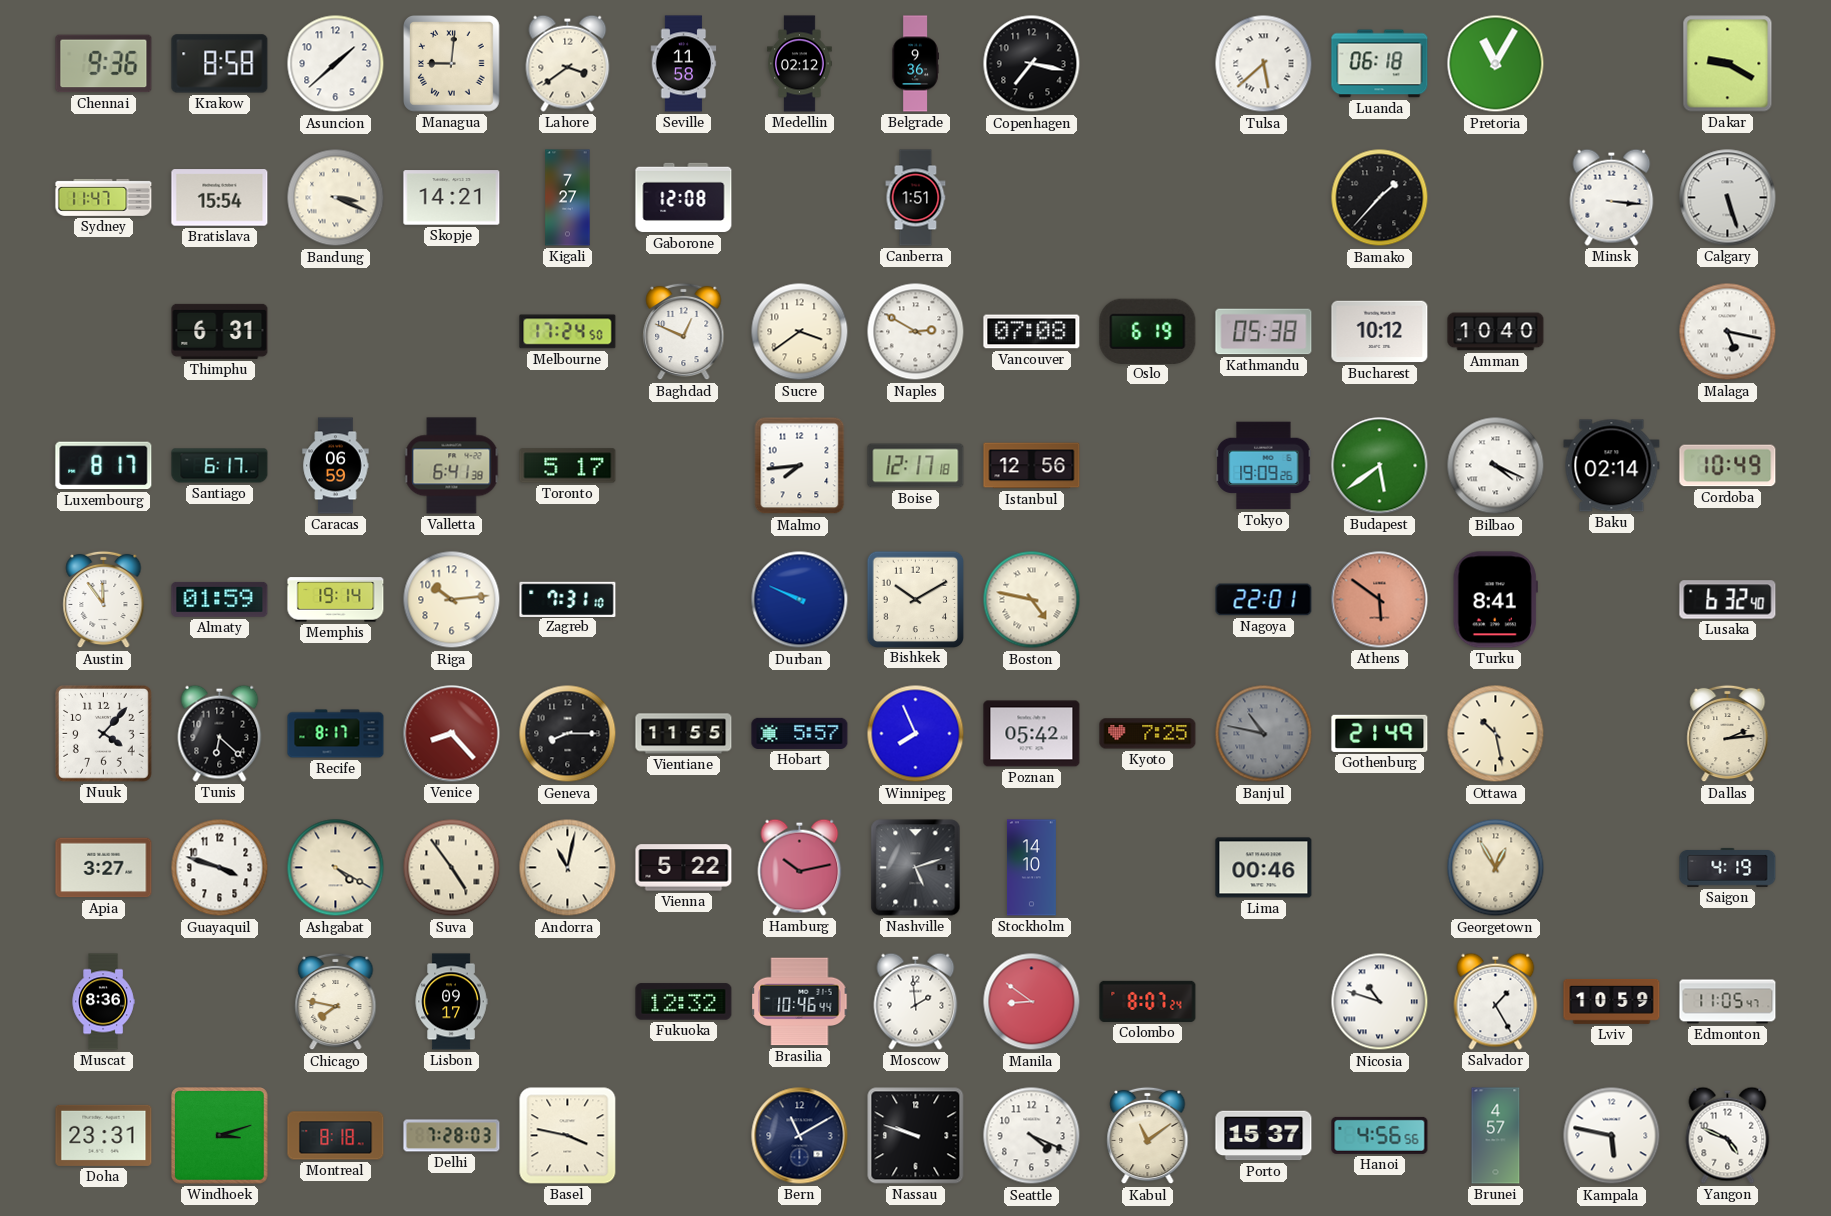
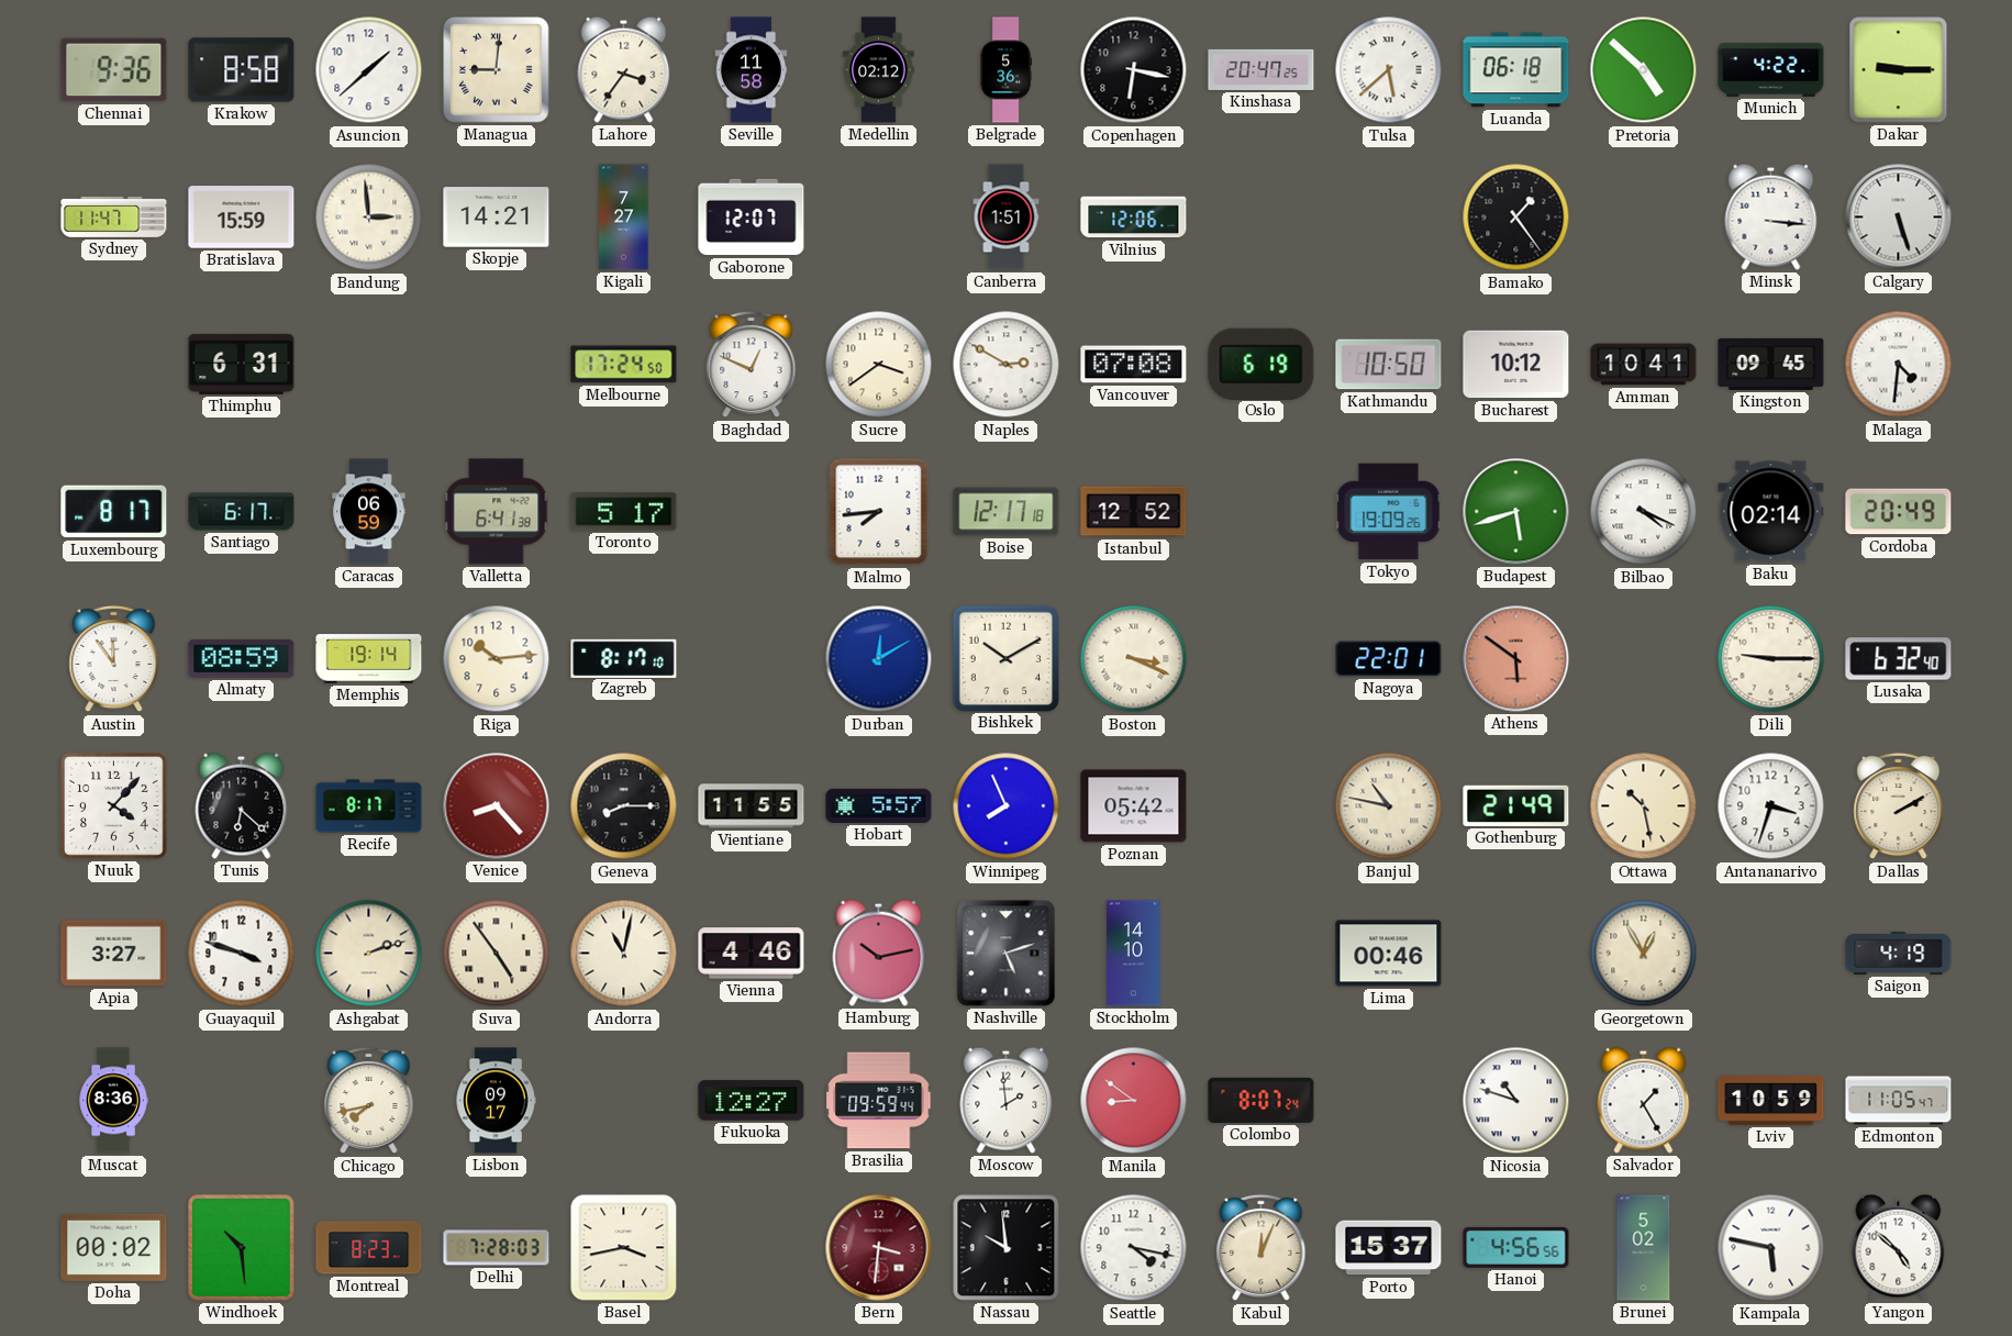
Lahore: 3:39 -> 3:36
Belgrade: 9:36 -> 5:36
Copenhagen: 7:17 -> 6:17
Kinshasa: none -> 20:47
Pretoria: 11:05 -> 4:52
Munich: none -> 4:22
Dakar: 9:20 -> 9:15
Bratislava: 15:54 -> 15:59
Bandung: 3:19 -> 2:59
Gaborone: 12:08 -> 12:07
Vilnius: none -> 12:06
Bamako: 1:37 -> 1:24
Kathmandu: 05:38 -> 10:50
Amman: 10:40 -> 10:41
Kingston: none -> 09:45
Malaga: 5:17 -> 4:31
Istanbul: 12:56 -> 12:52
Budapest: 5:39 -> 5:42
Cordoba: 10:49 -> 20:49
Almaty: 01:59 -> 08:59
Zagreb: 7:31 -> 8:17
Durban: 9:49 -> 12:10
Boston: 4:47 -> 3:19
Turku: 8:41 -> none
Dili: none -> 9:15
Kyoto: 7:25 -> none
Banjul dial: grey -> cream
Antananarivo: none -> 3:33
Dallas: 2:14 -> 2:10
Ashgabat: 4:20 -> 2:12
Vienna: 5:22 -> 4:46
Chicago: 7:47 -> 7:43
Fukuoka: 12:32 -> 12:27
Brasilia: 10:46 -> 09:59
Doha: 23:31 -> 00:02
Windhoek: 3:12 -> 10:29
Montreal: 8:18 -> 8:23
Basel: 3:47 -> 3:43
Bern: 11:10 -> 3:31
Bern dial: navy -> burgundy
Nassau: 9:48 -> 9:59
Seattle: 4:19 -> 4:17
Kabul: 11:09 -> 12:04
Brunei: 4:57 -> 5:02
Yangon: 4:49 -> 4:52
